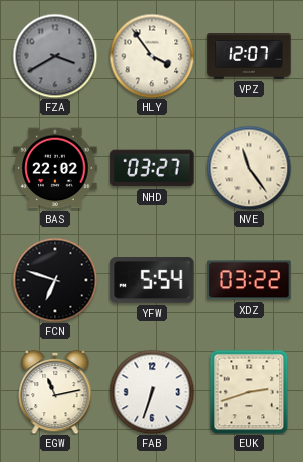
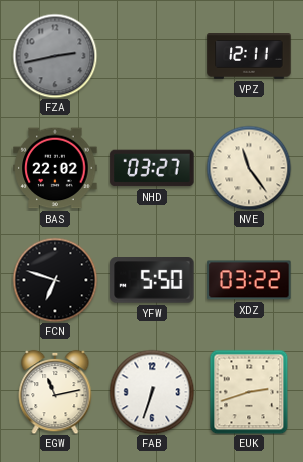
FZA: 3:40 -> 2:43
HLY: 3:54 -> none
VPZ: 12:07 -> 12:11
YFW: 5:54 -> 5:50
